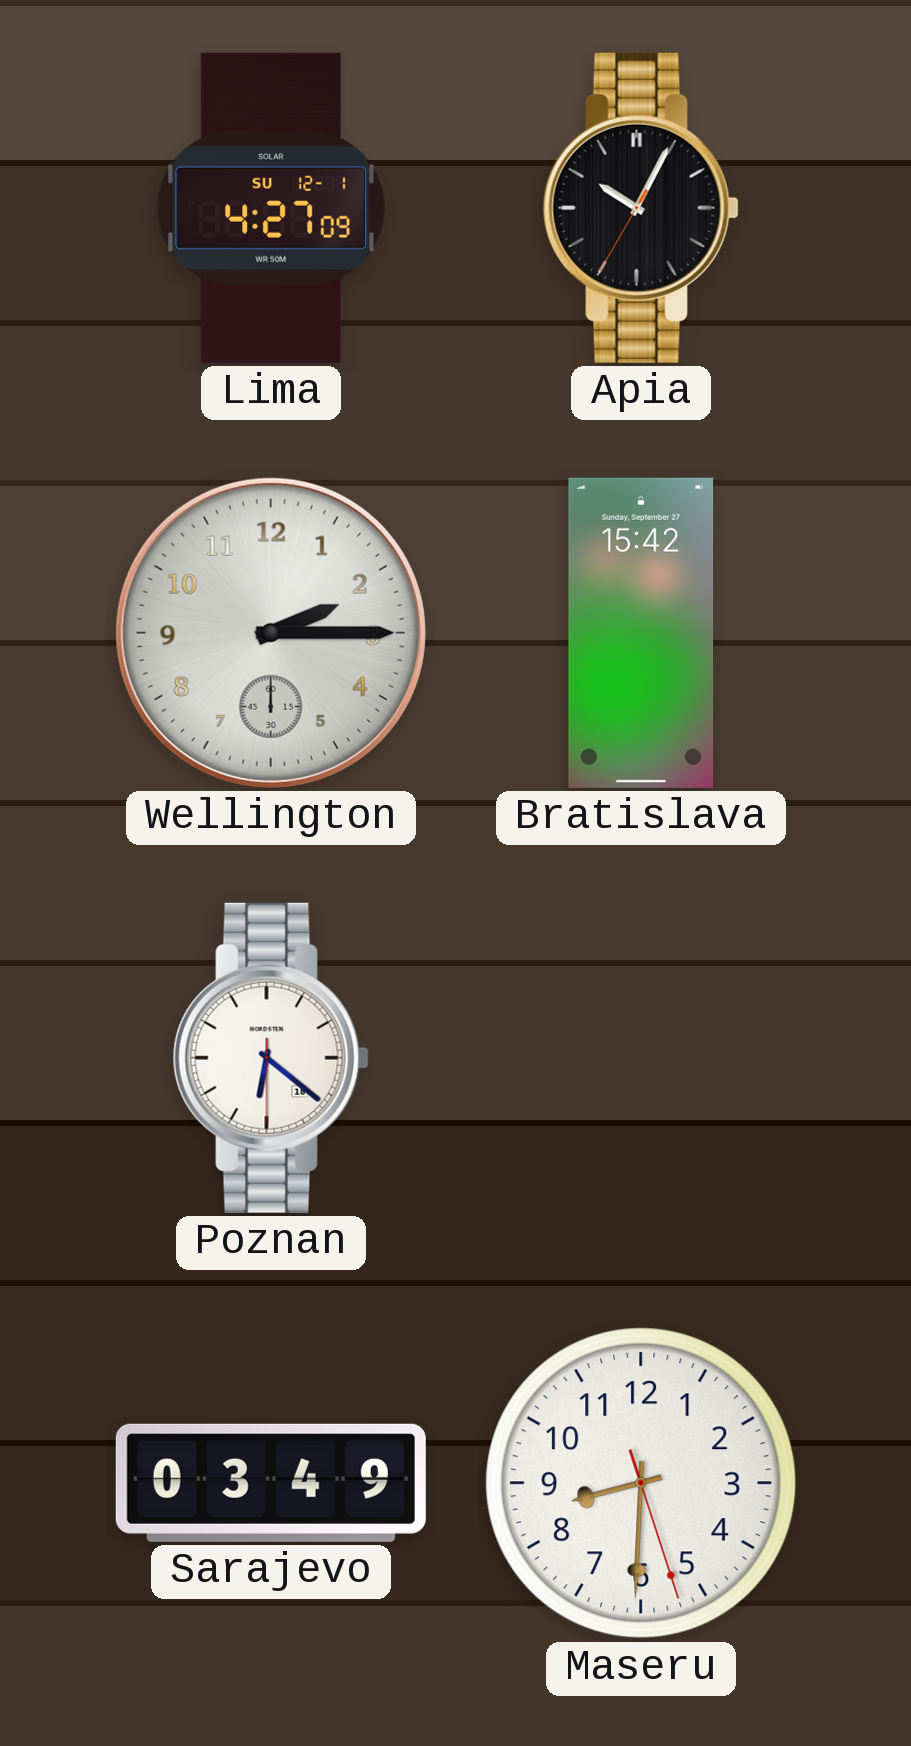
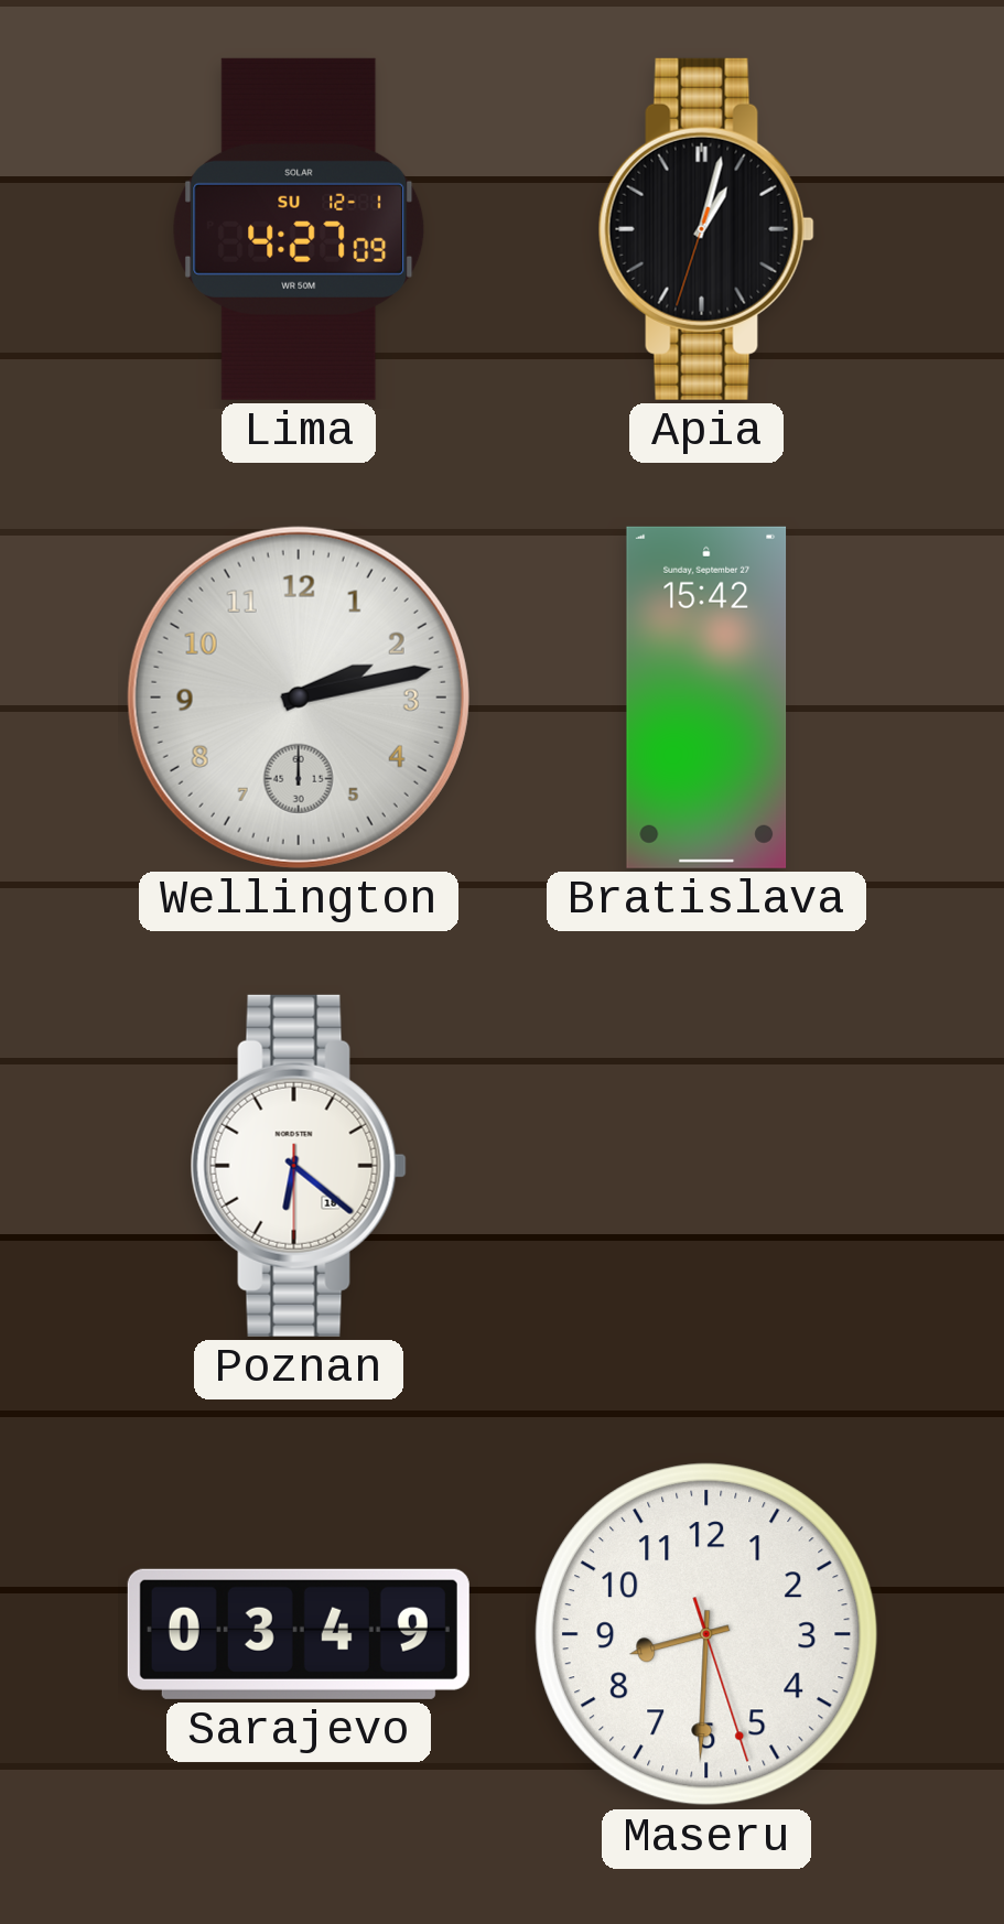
Apia: 10:04 -> 1:02
Wellington: 2:15 -> 2:13
